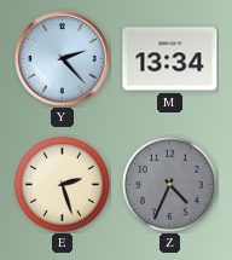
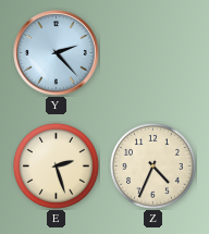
M: 13:34 -> none
Z dial: grey -> cream
